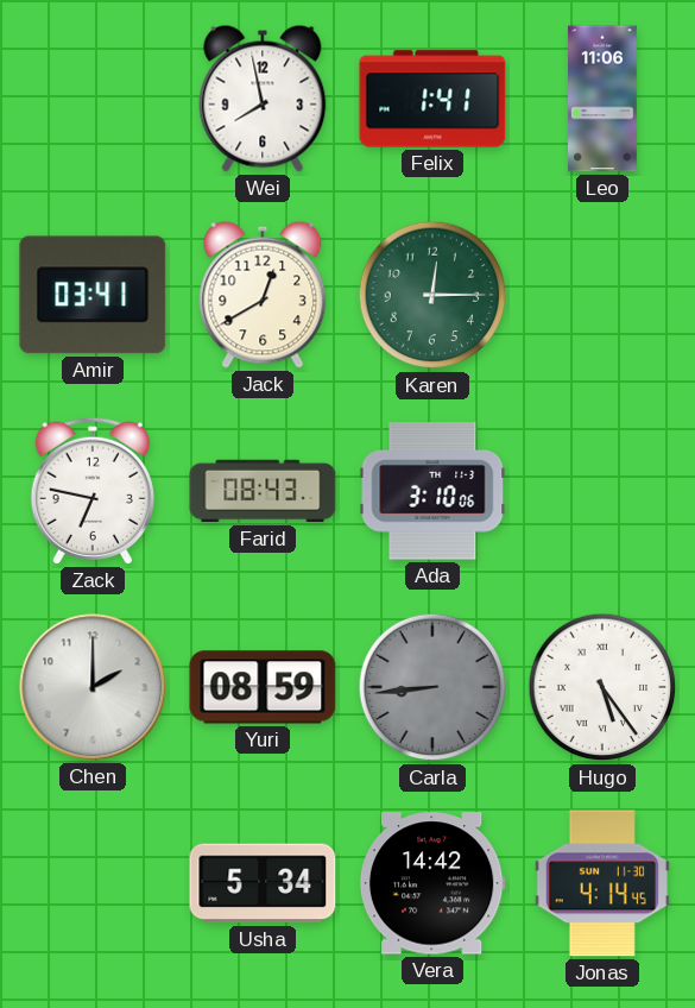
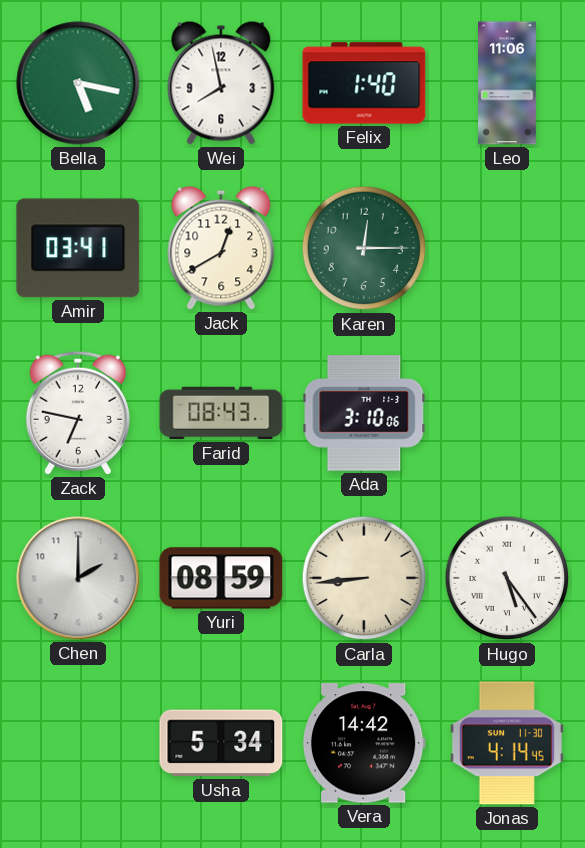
Bella: none -> 5:17
Felix: 1:41 -> 1:40
Carla dial: grey -> cream
